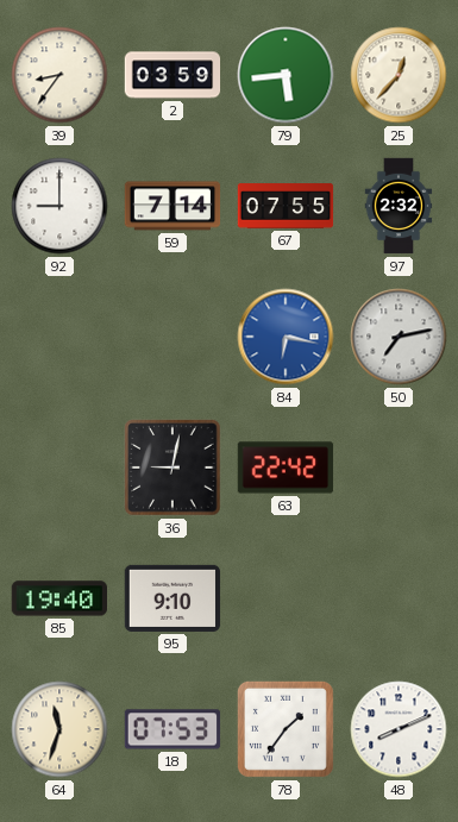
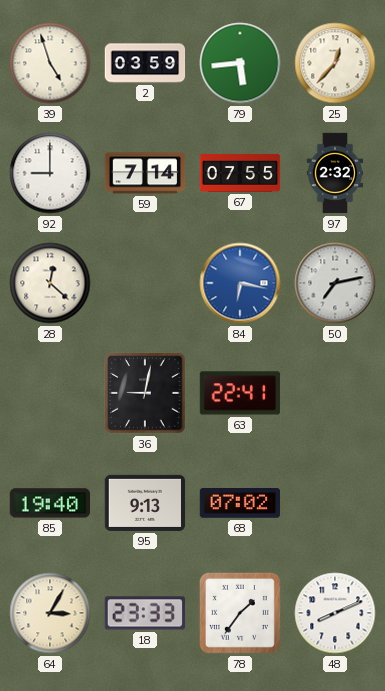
39: 8:36 -> 4:57
28: none -> 12:22
63: 22:42 -> 22:41
95: 9:10 -> 9:13
68: none -> 07:02
64: 11:33 -> 3:05
18: 07:53 -> 23:33
